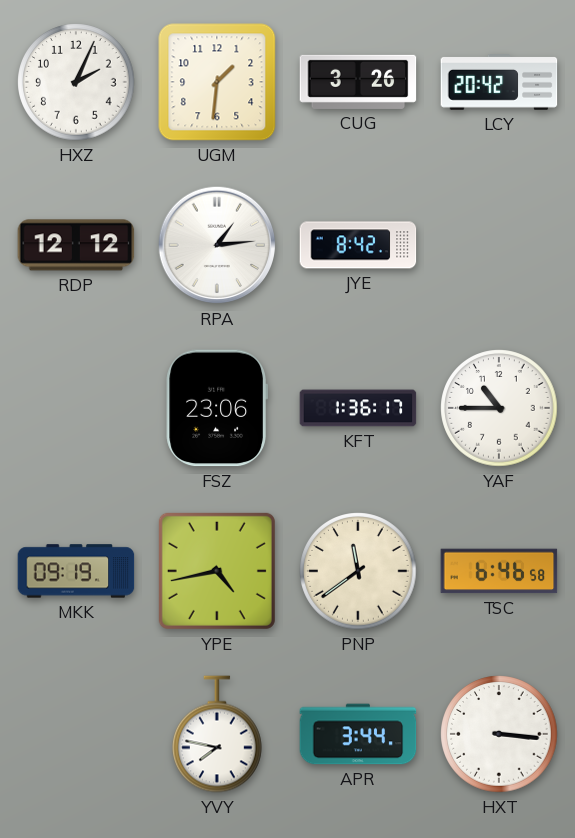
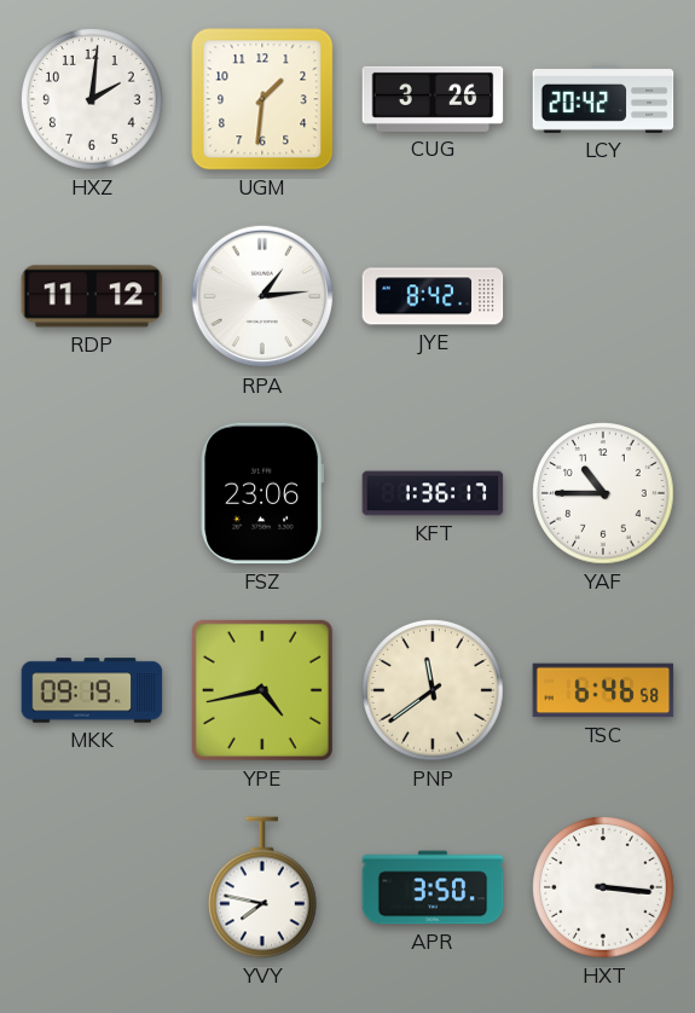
HXZ: 2:04 -> 2:01
RDP: 12:12 -> 11:12
APR: 3:44 -> 3:50
